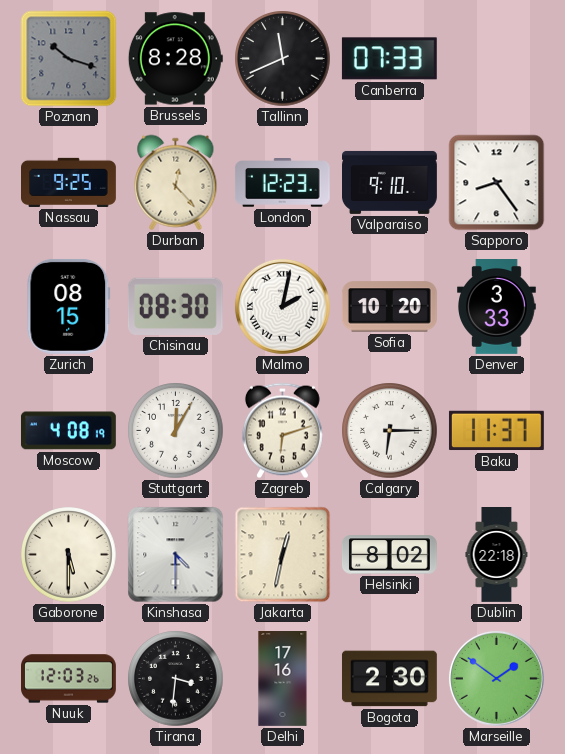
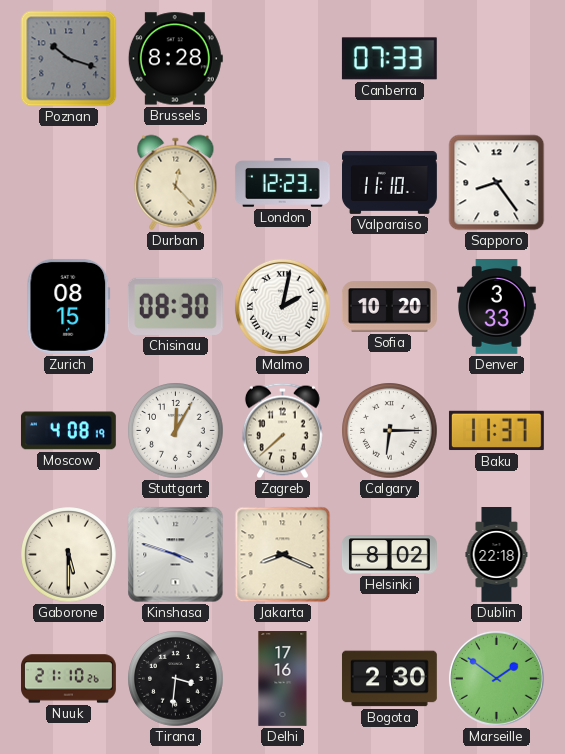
Tallinn: 11:41 -> none
Nassau: 9:25 -> none
Valparaiso: 9:10 -> 11:10
Zagreb: 6:12 -> 7:38
Kinshasa: 4:30 -> 3:48
Jakarta: 12:32 -> 8:19
Nuuk: 12:03 -> 21:10
